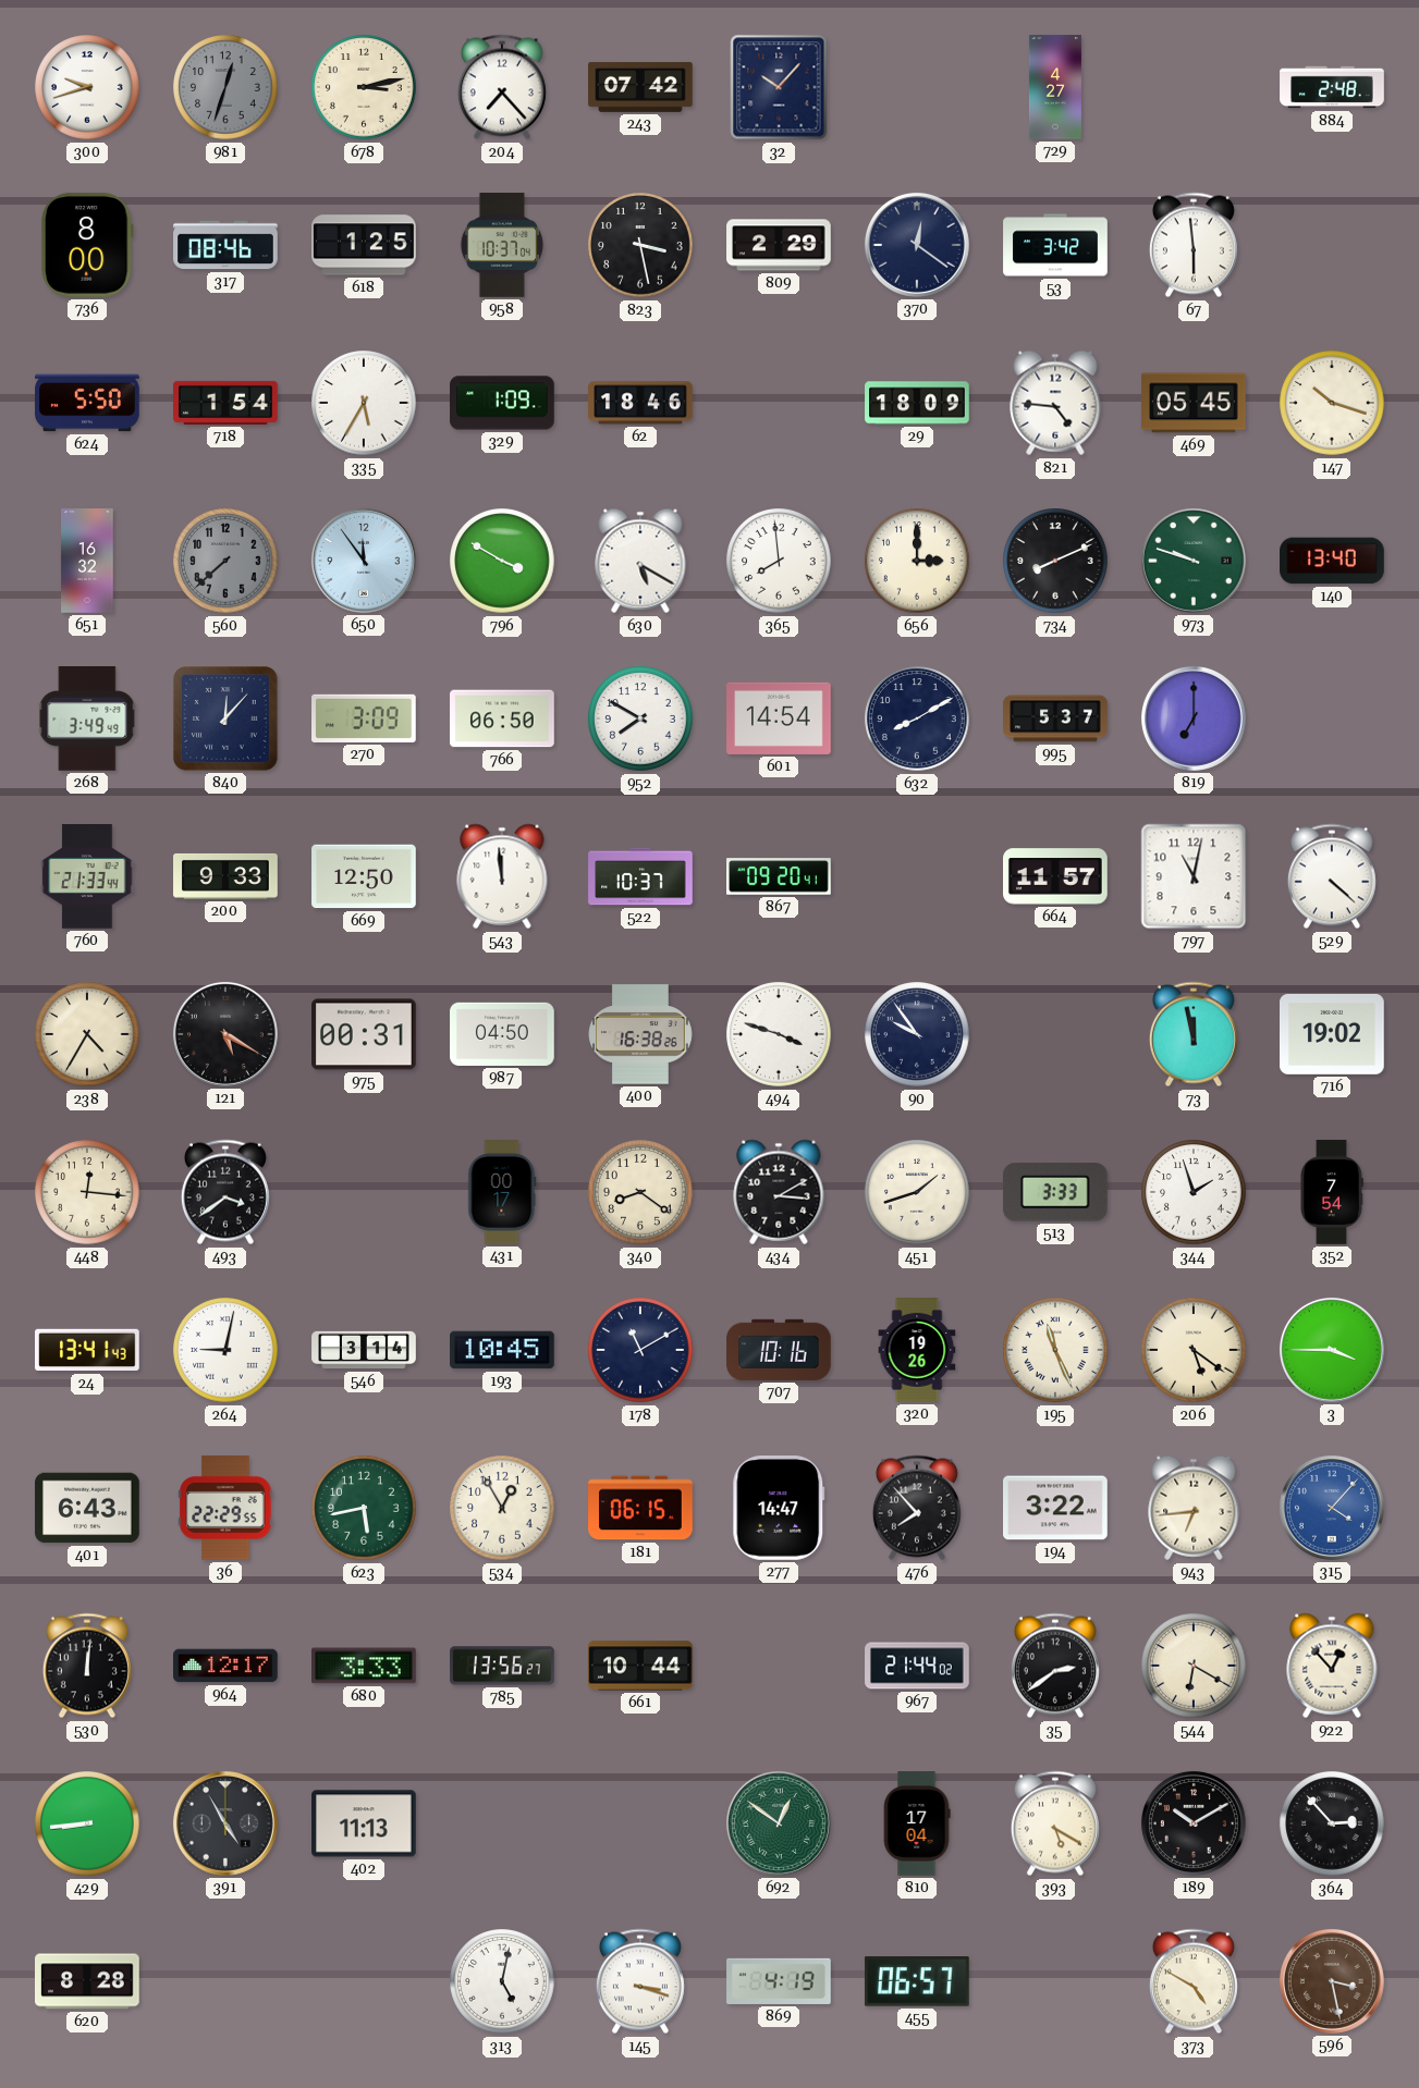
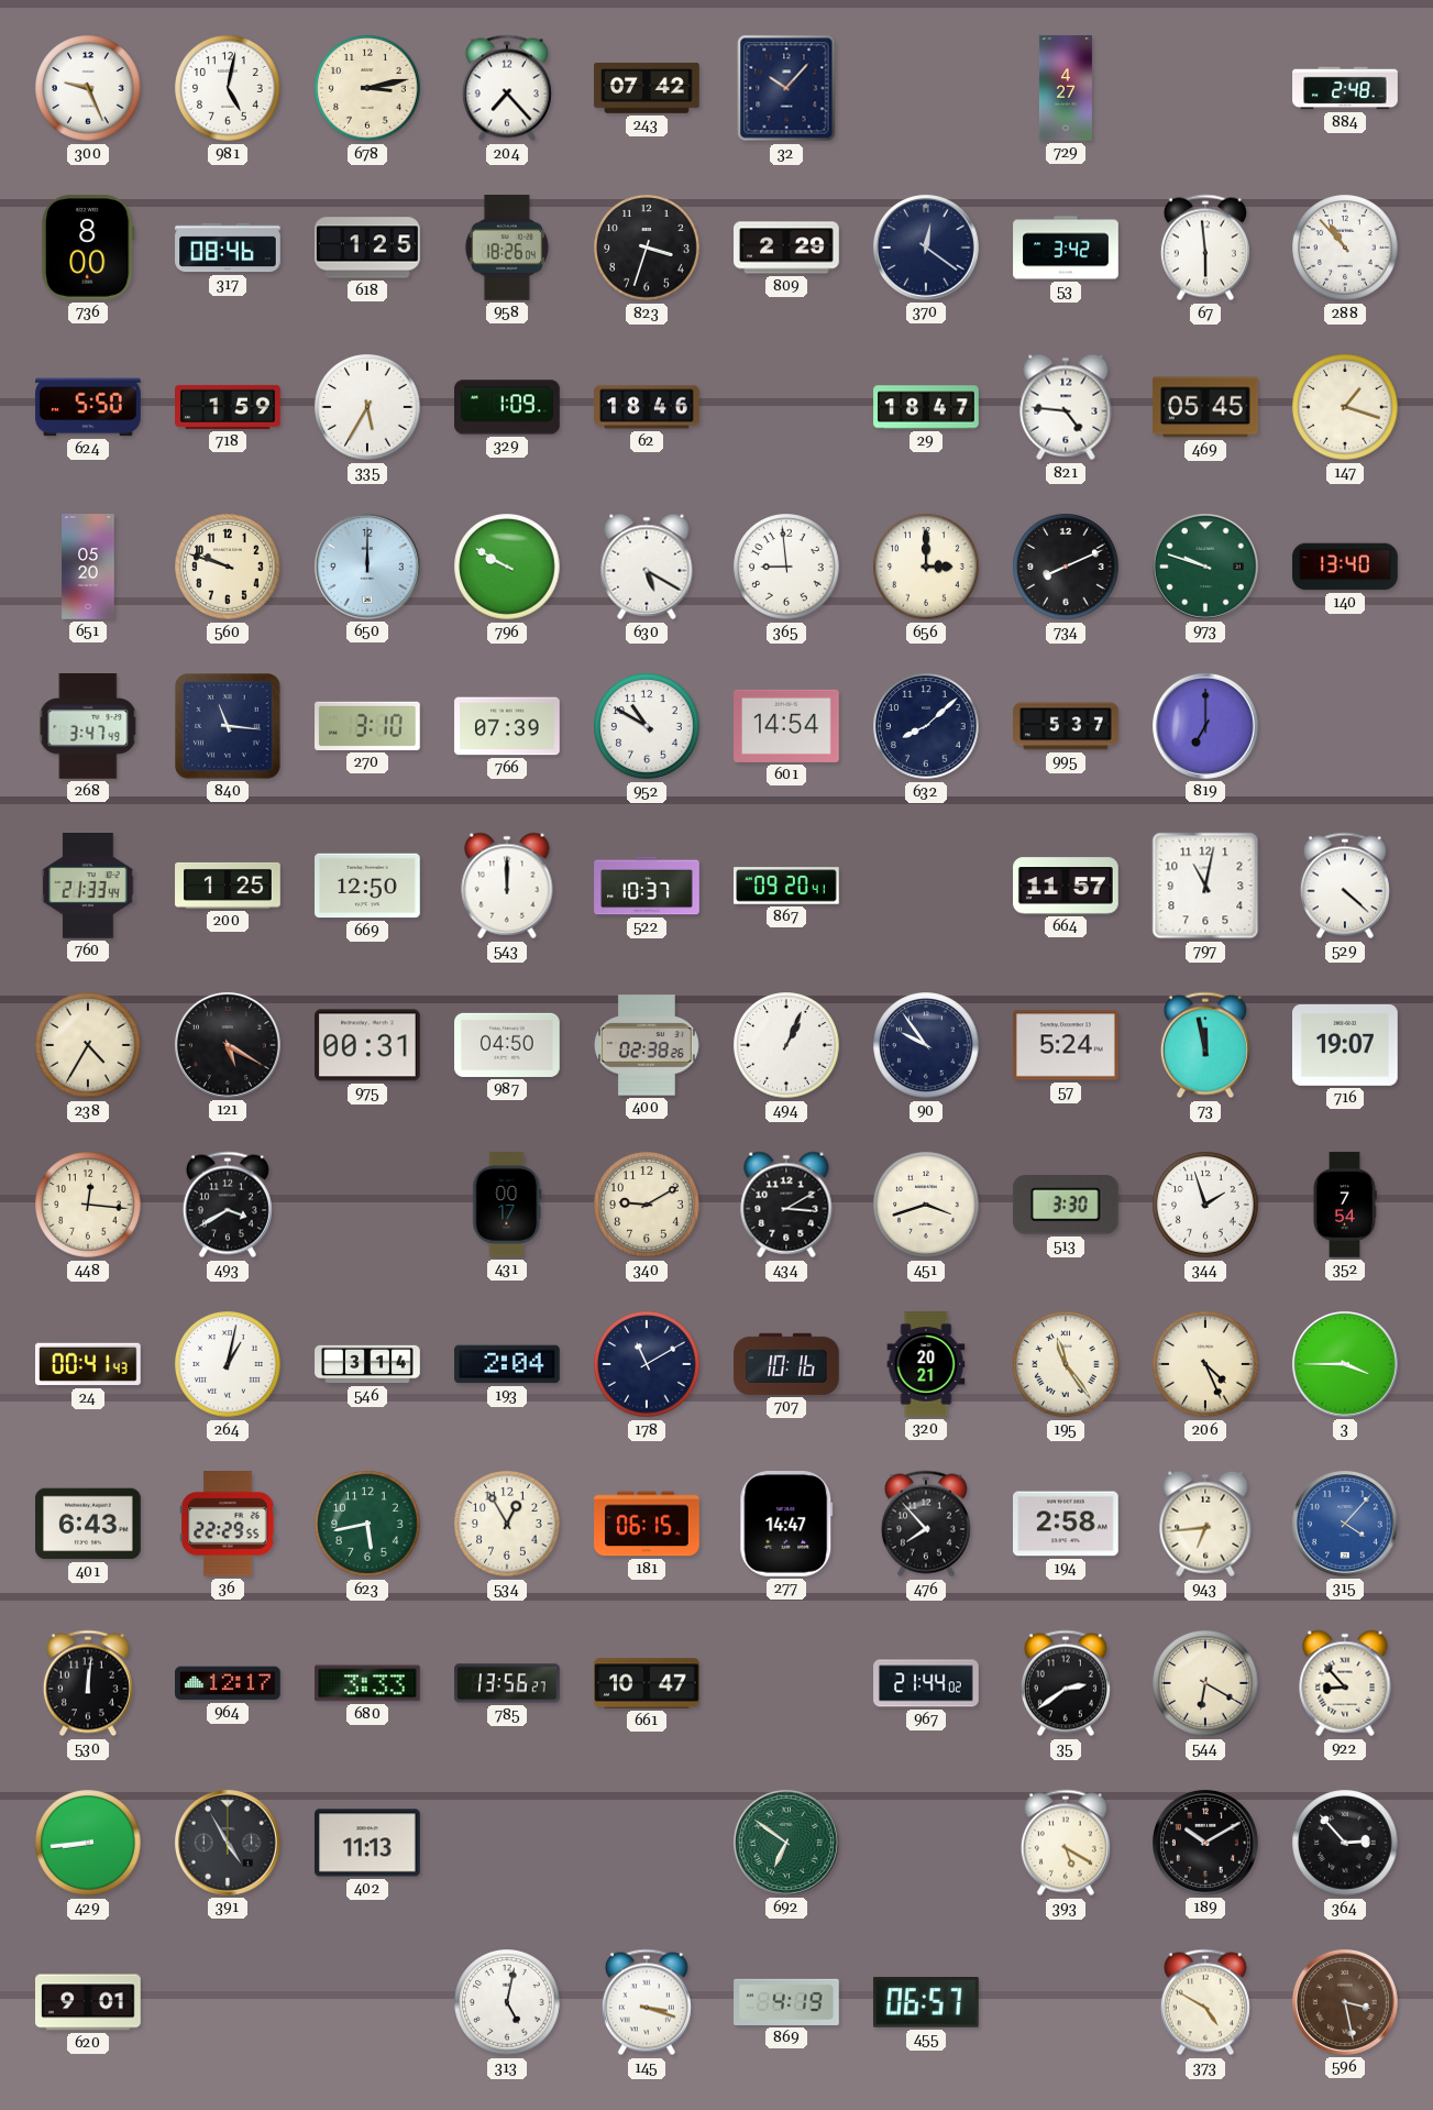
300: 9:42 -> 9:26
981: 12:33 -> 5:02
981 dial: grey -> white
958: 10:37 -> 18:26
823: 3:28 -> 3:33
288: none -> 10:53
718: 1:54 -> 1:59
29: 18:09 -> 18:47
147: 10:18 -> 1:18
651: 16:32 -> 05:20
560: 7:38 -> 9:48
560 dial: grey -> cream
650: 11:54 -> 12:00
796: 3:50 -> 9:50
365: 7:59 -> 8:59
268: 3:49 -> 3:47
840: 12:07 -> 11:16
270: 3:09 -> 3:10
766: 06:50 -> 07:39
952: 7:50 -> 10:50
632: 8:10 -> 8:08
200: 9:33 -> 1:25
543: 11:59 -> 12:00
400: 16:38 -> 02:38
494: 3:48 -> 1:04
57: none -> 5:24
716: 19:02 -> 19:07
493: 3:39 -> 3:40
340: 8:21 -> 9:10
451: 1:42 -> 3:42
513: 3:33 -> 3:30
24: 13:41 -> 00:41
264: 9:02 -> 1:02
193: 10:45 -> 2:04
320: 19:26 -> 20:21
195: 11:26 -> 11:24
206: 5:21 -> 4:26
194: 3:22 -> 2:58
661: 10:44 -> 10:47
922: 12:53 -> 8:53
692: 12:51 -> 6:51
810: 17:04 -> none
620: 8:28 -> 9:01
